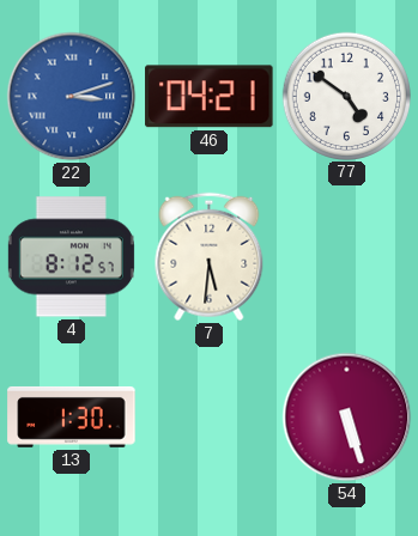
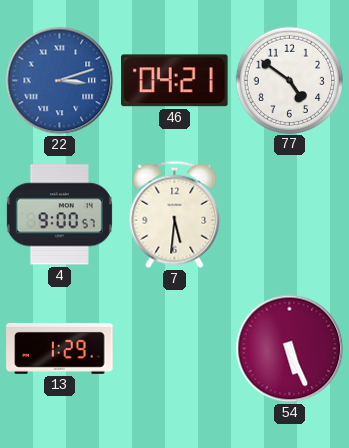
4: 8:12 -> 9:00
13: 1:30 -> 1:29
54: 5:27 -> 5:26
